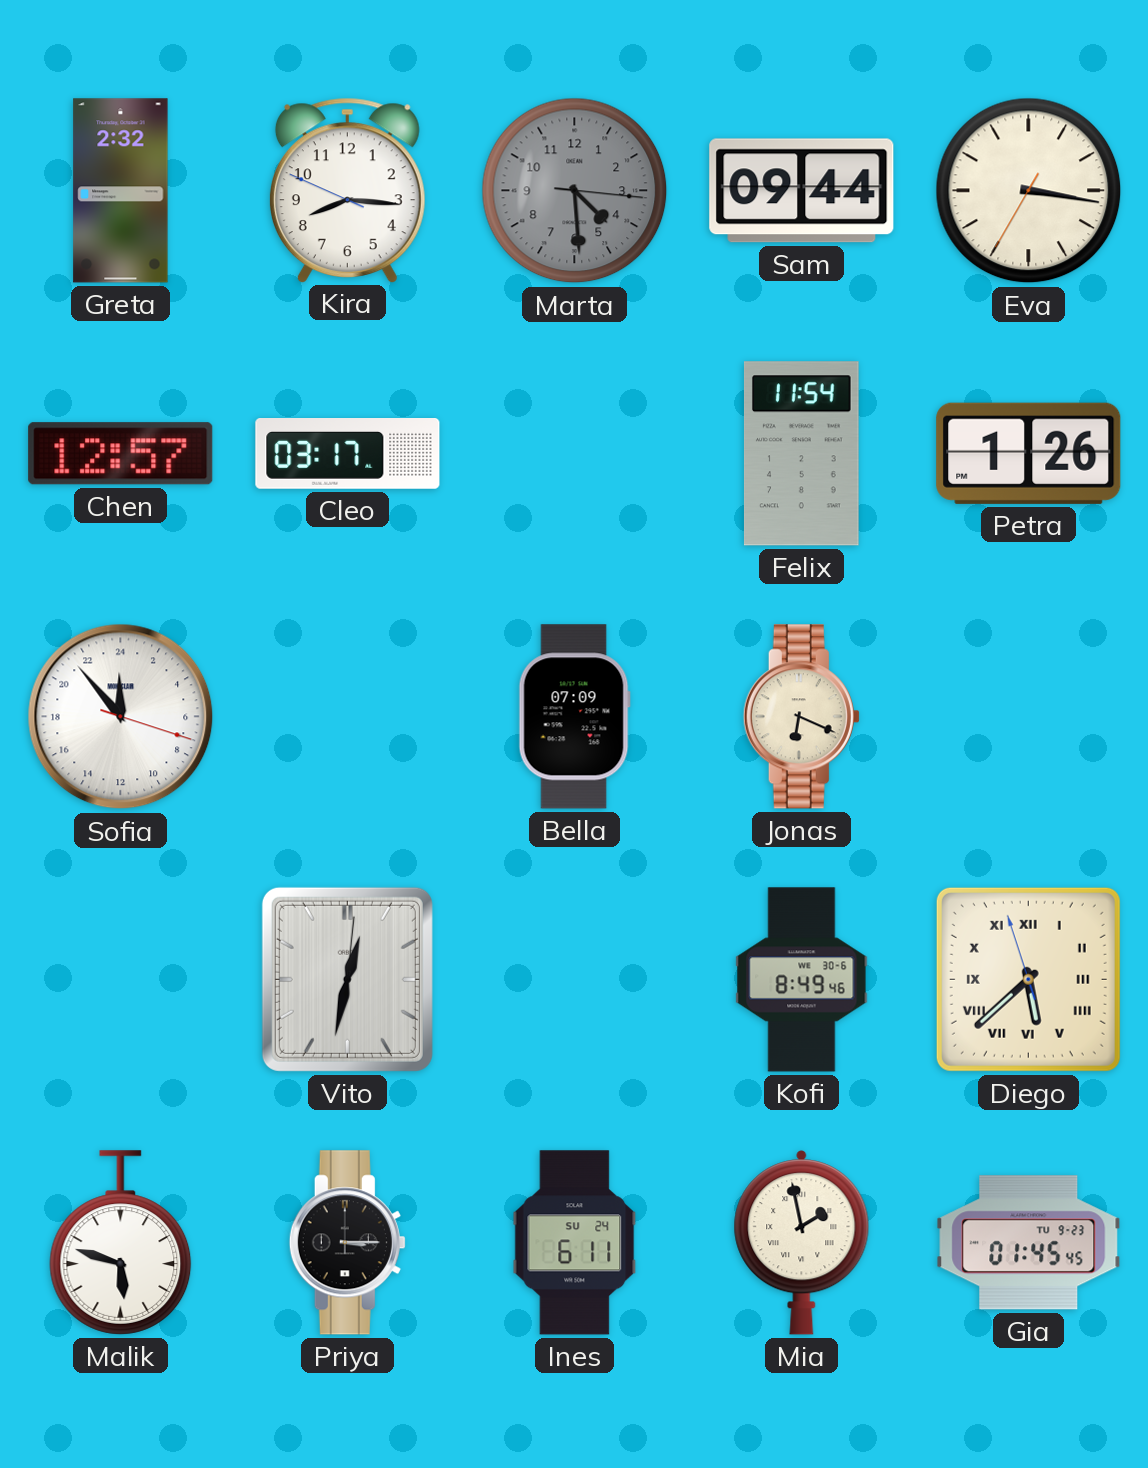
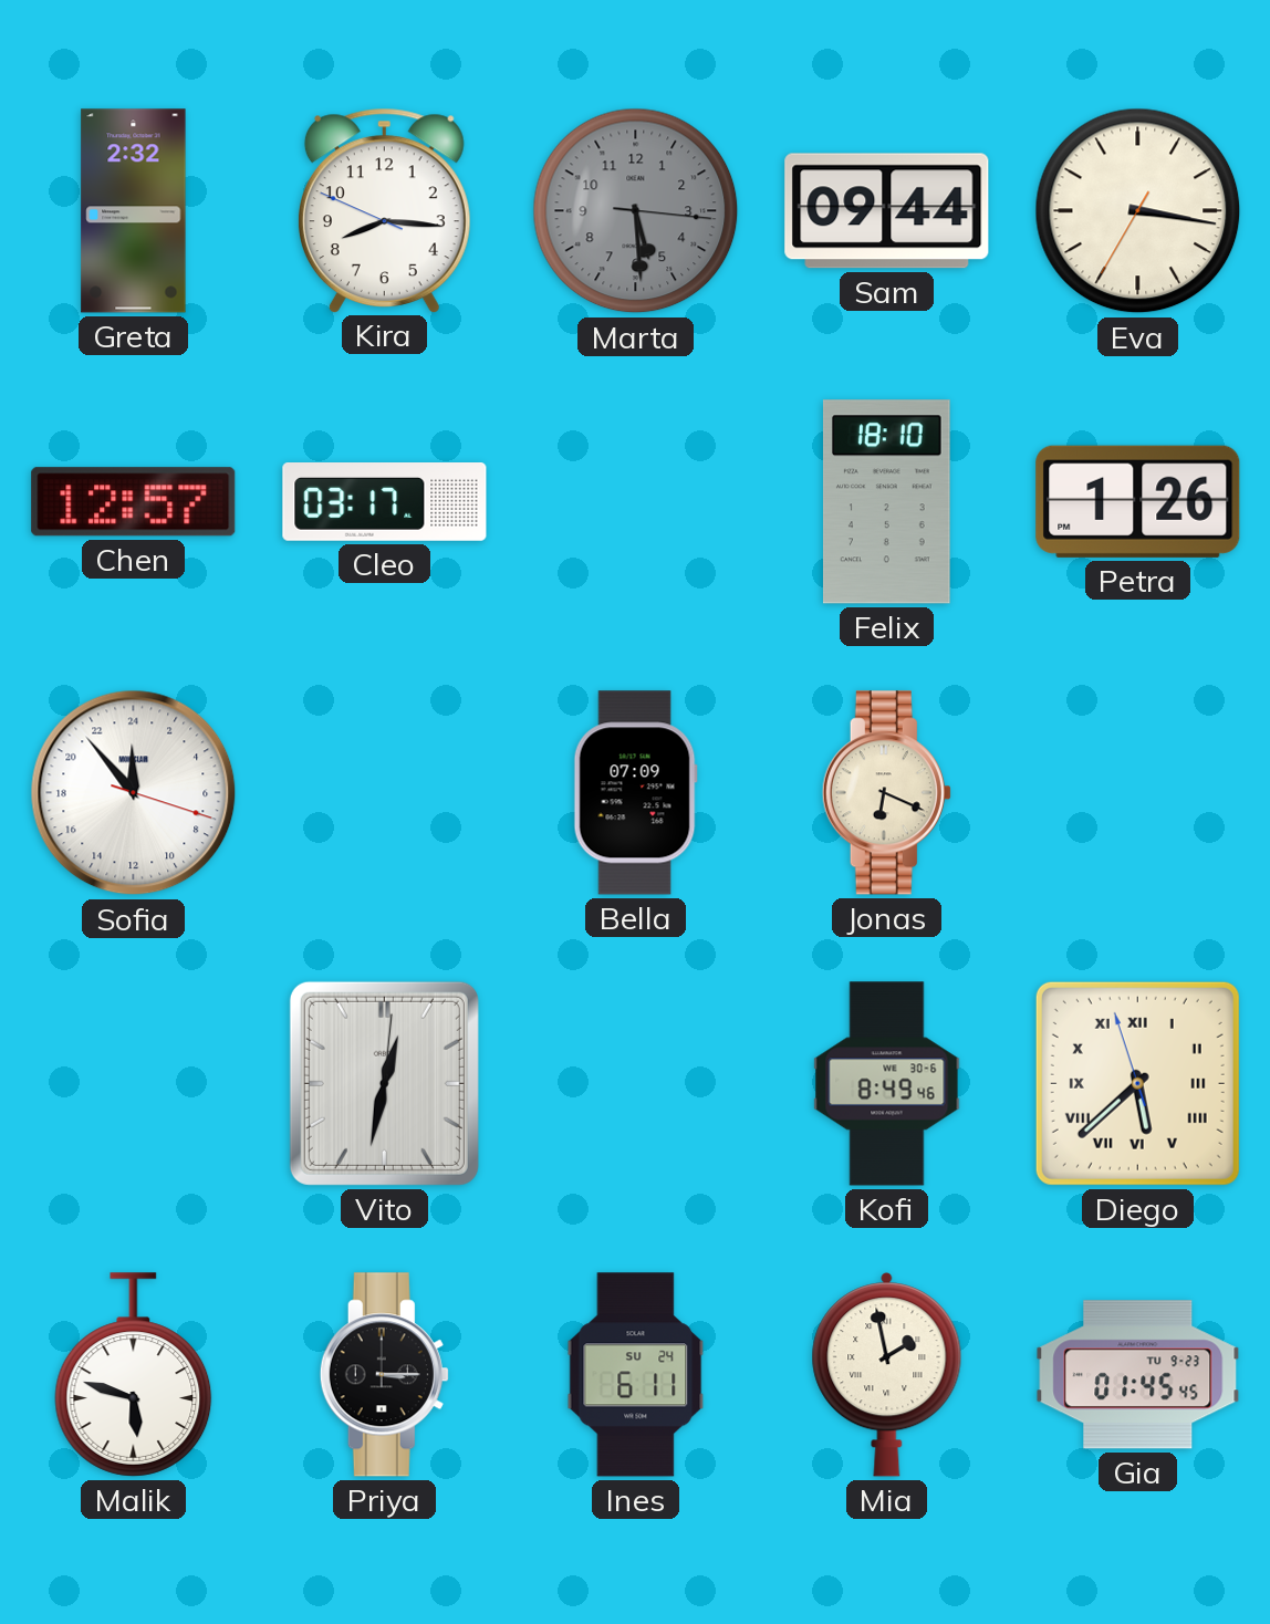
Marta: 4:29 -> 5:29
Felix: 11:54 -> 18:10
